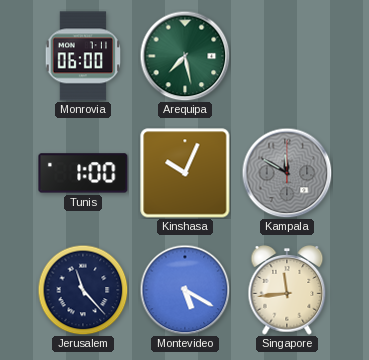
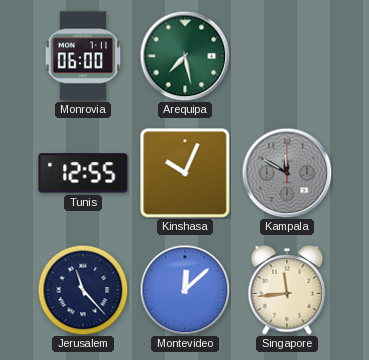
Tunis: 1:00 -> 12:55
Montevideo: 5:20 -> 12:08
